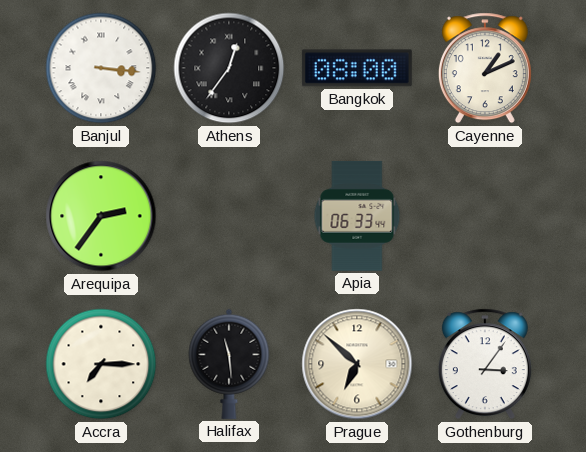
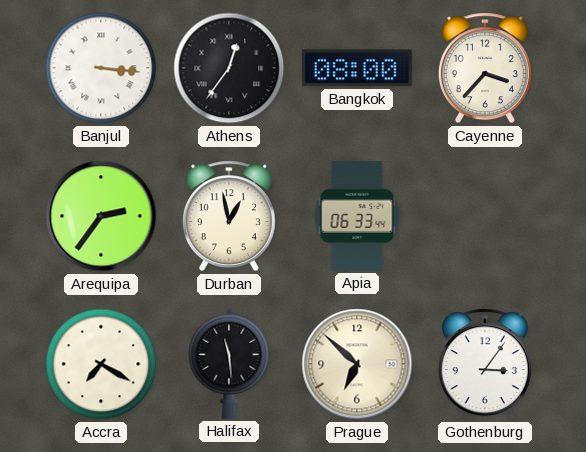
Cayenne: 1:11 -> 3:37
Durban: none -> 12:58
Accra: 7:15 -> 7:20
